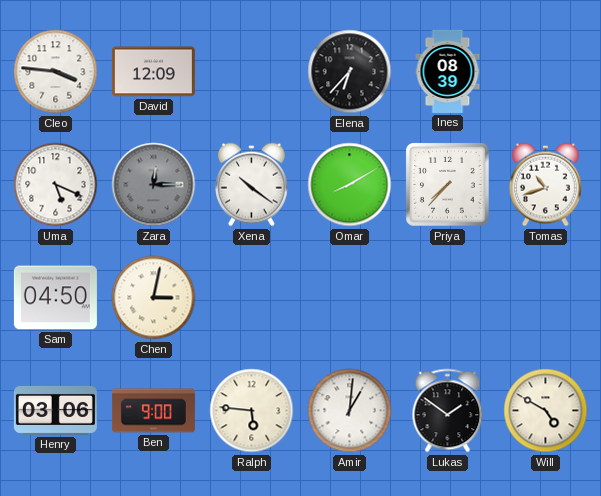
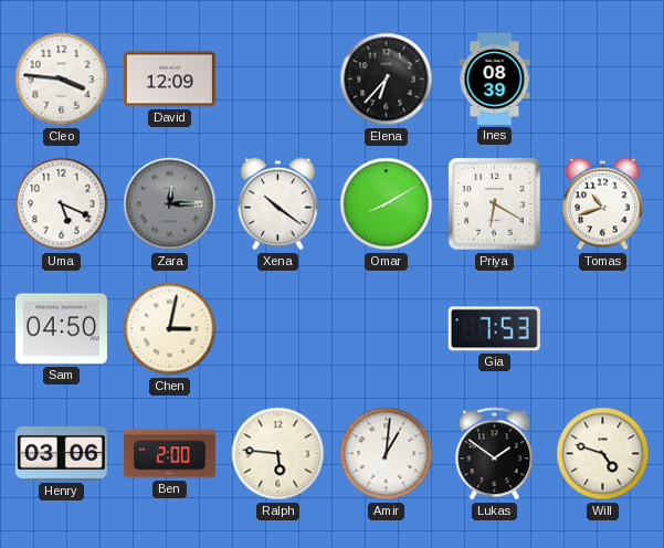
Priya: 7:37 -> 6:20
Gia: none -> 7:53
Ben: 9:00 -> 2:00
Will: 4:50 -> 4:48
